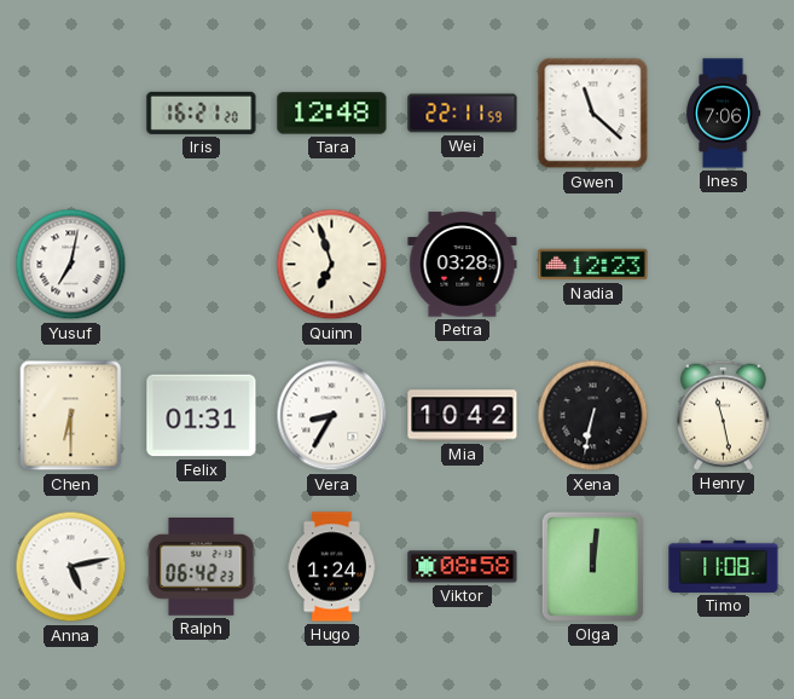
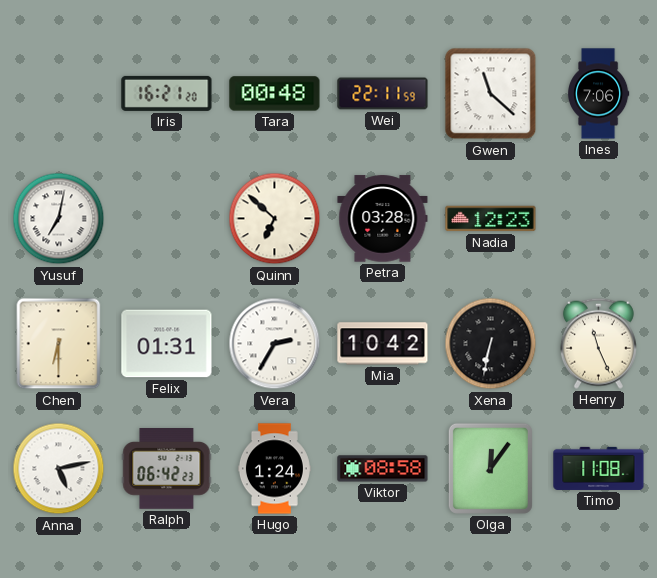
Tara: 12:48 -> 00:48
Quinn: 6:57 -> 6:52
Vera: 8:35 -> 2:35
Henry: 11:28 -> 11:26
Olga: 12:01 -> 12:06
